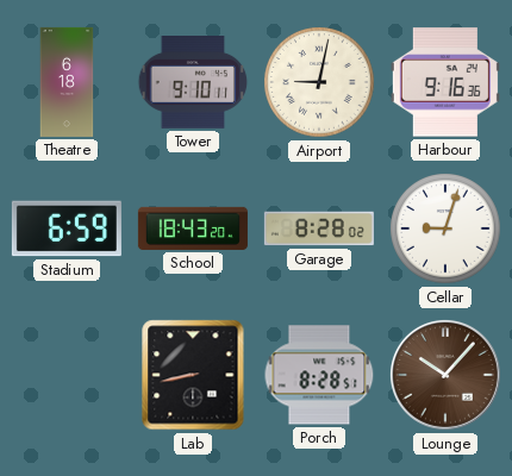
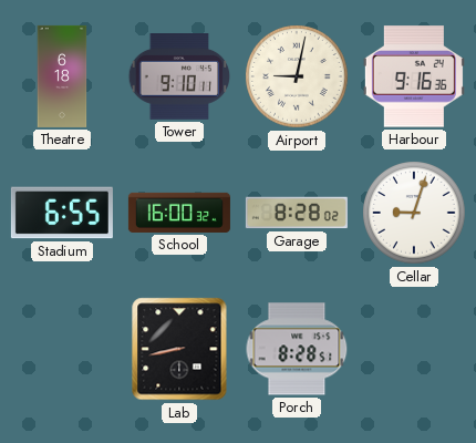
Stadium: 6:59 -> 6:55
School: 18:43 -> 16:00
Lounge: 10:07 -> none
